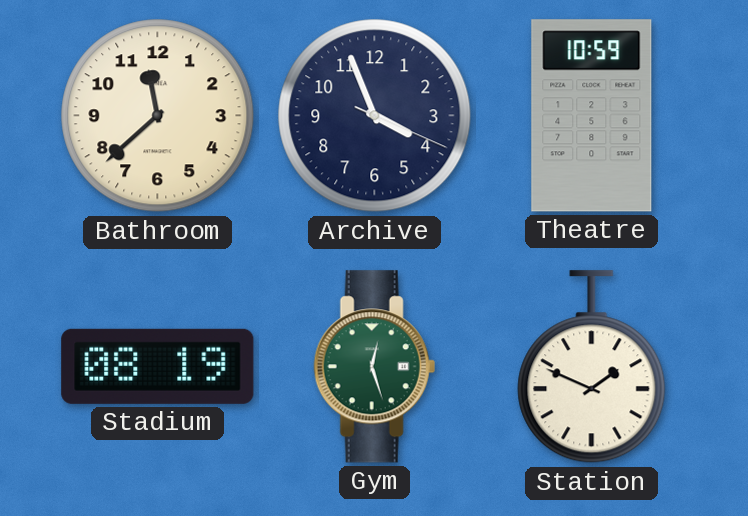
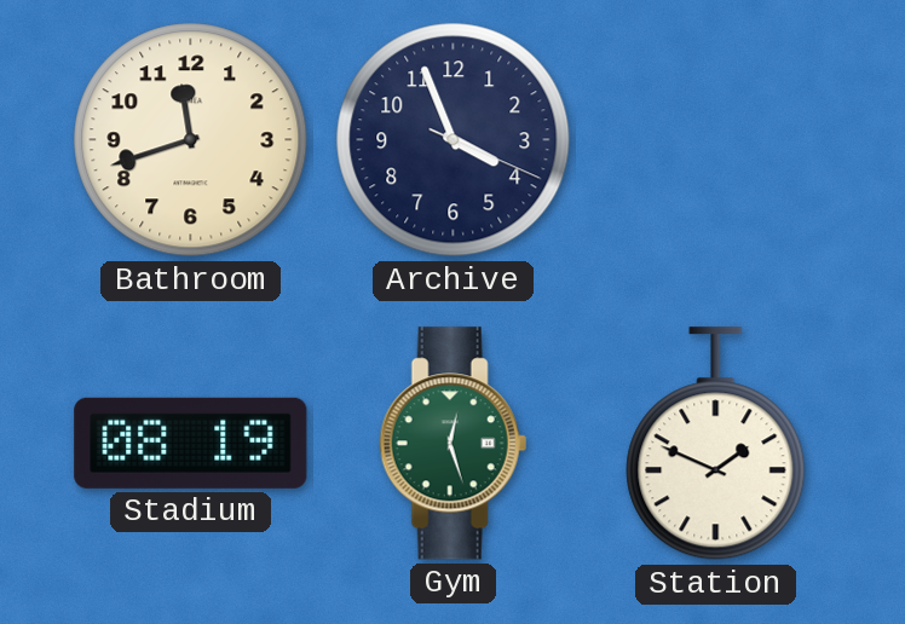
Bathroom: 11:38 -> 11:42
Theatre: 10:59 -> none
